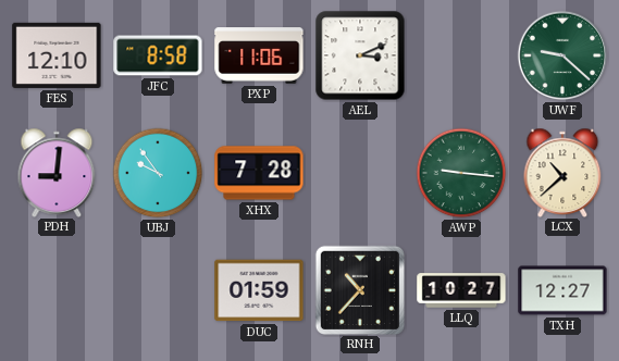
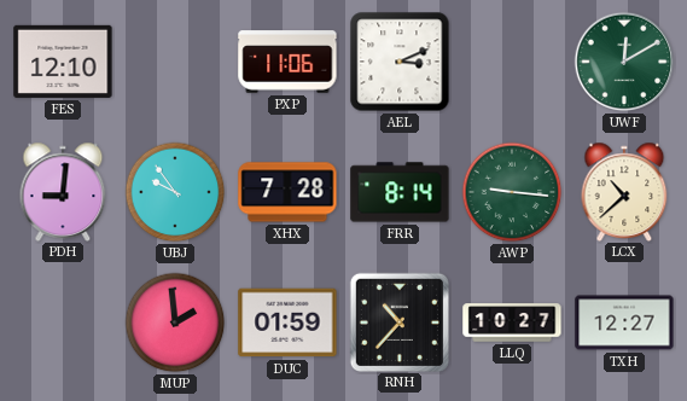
JFC: 8:58 -> none
UWF: 9:22 -> 12:10
FRR: none -> 8:14
MUP: none -> 1:59
